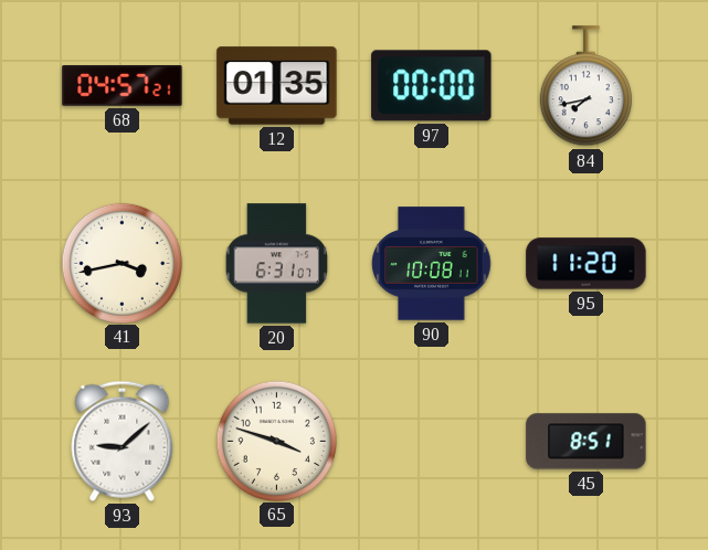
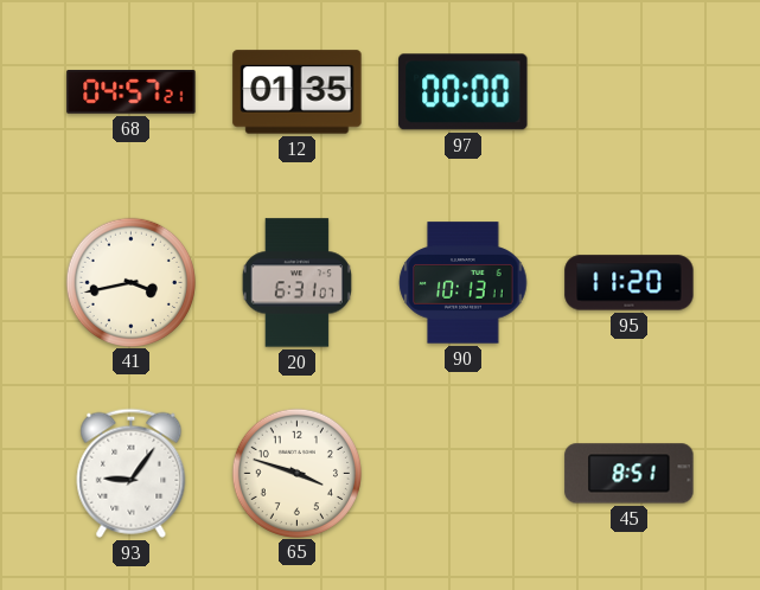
84: 7:43 -> none
90: 10:08 -> 10:13
93: 9:08 -> 9:06
